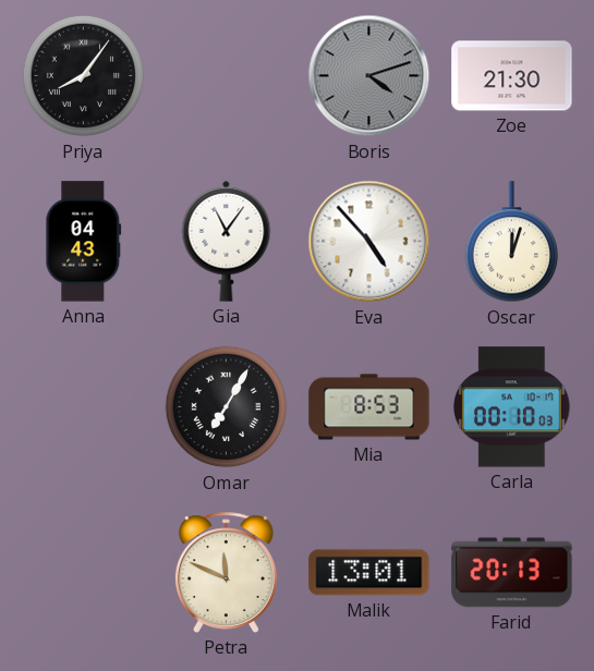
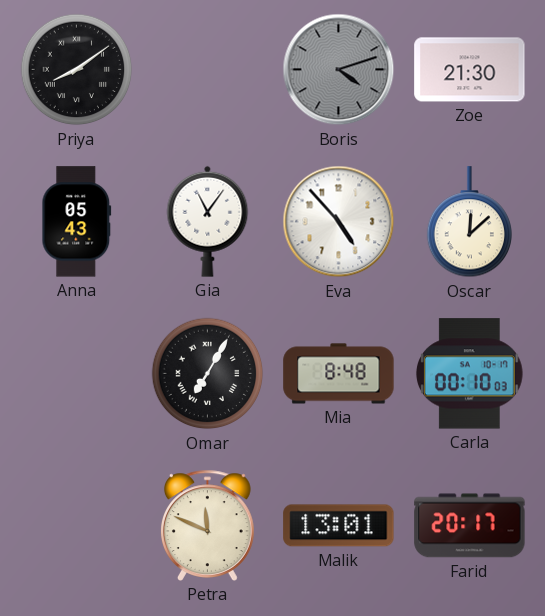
Priya: 8:06 -> 8:09
Anna: 04:43 -> 05:43
Oscar: 12:03 -> 12:08
Mia: 8:53 -> 8:48
Farid: 20:13 -> 20:17
